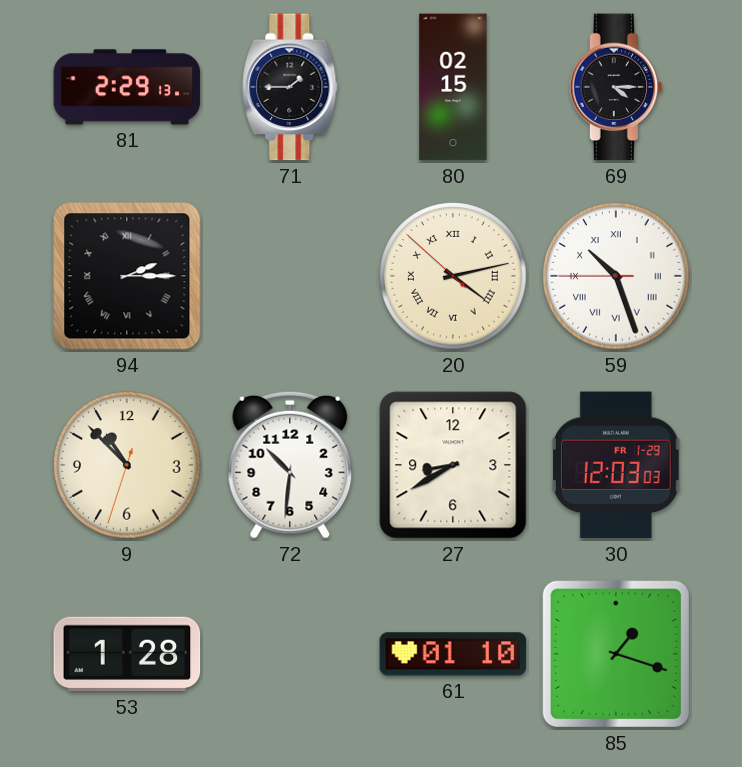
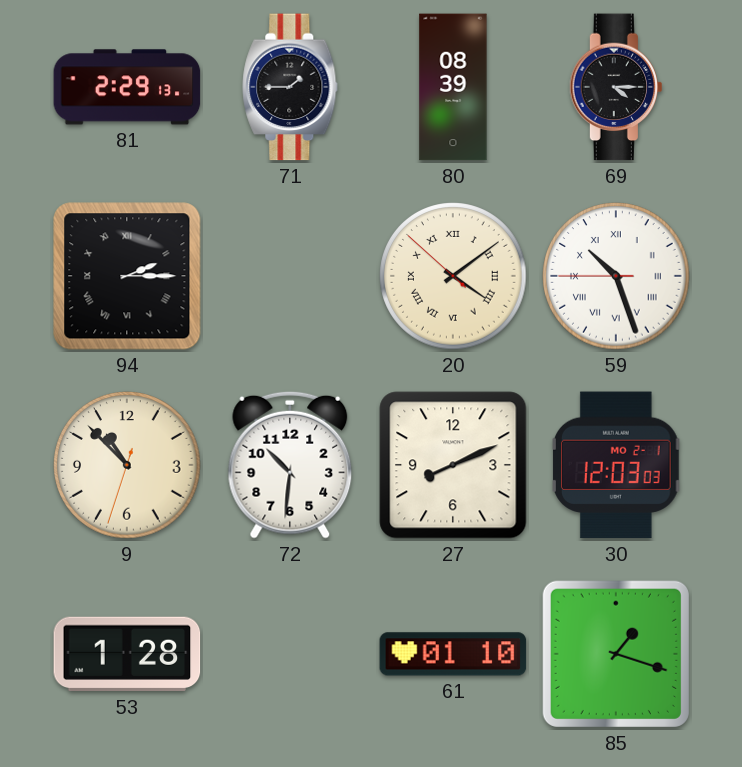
80: 02:15 -> 08:39
20: 4:12 -> 4:08
27: 8:40 -> 8:11
30 date: FR 1-29 -> MO 2-1
